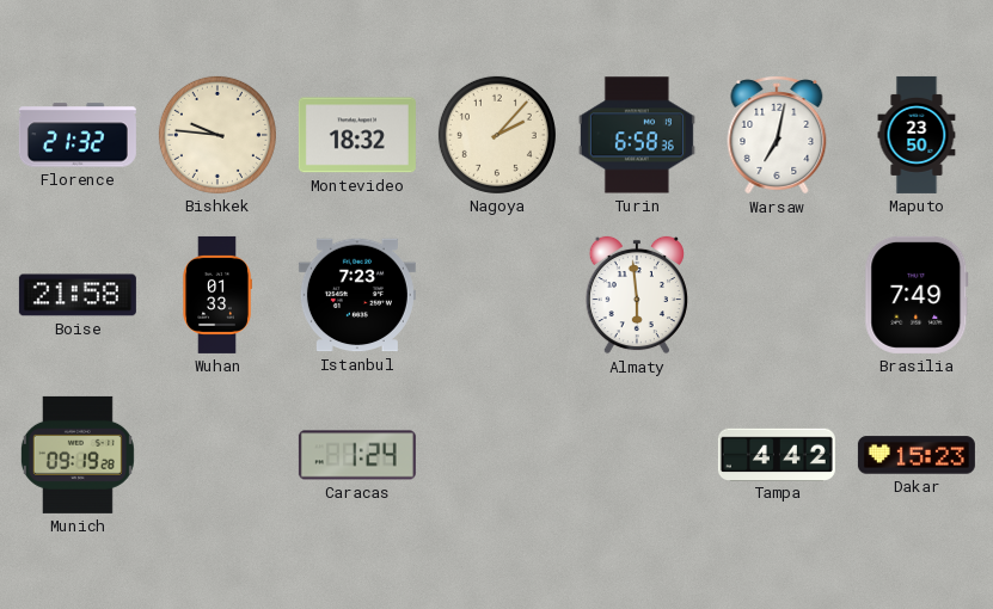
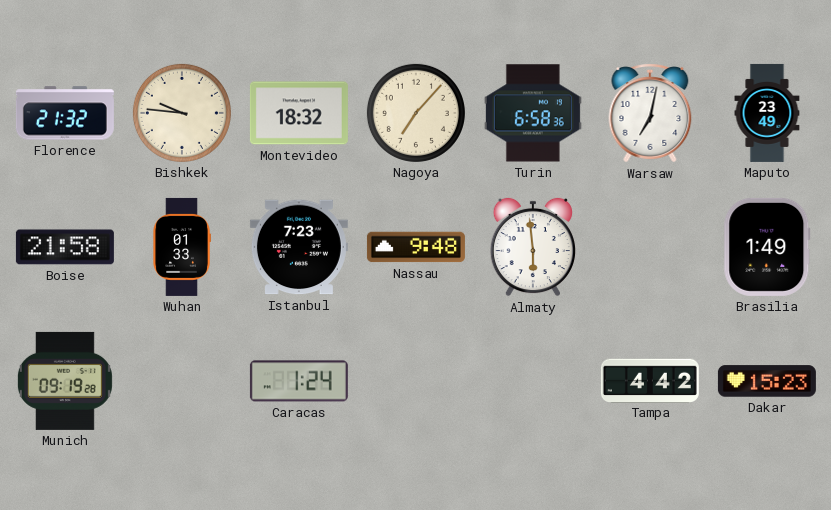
Nagoya: 2:07 -> 7:07
Maputo: 23:50 -> 23:49
Nassau: none -> 9:48
Brasilia: 7:49 -> 1:49
